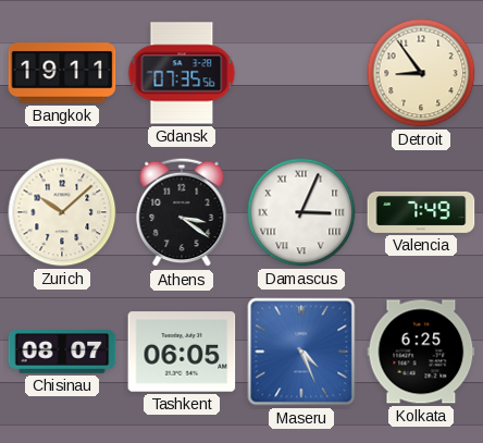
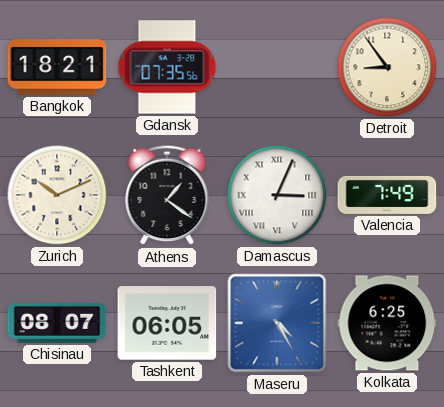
Bangkok: 19:11 -> 18:21
Zurich: 10:08 -> 10:11
Athens: 3:21 -> 1:21
Maseru: 4:26 -> 4:25
